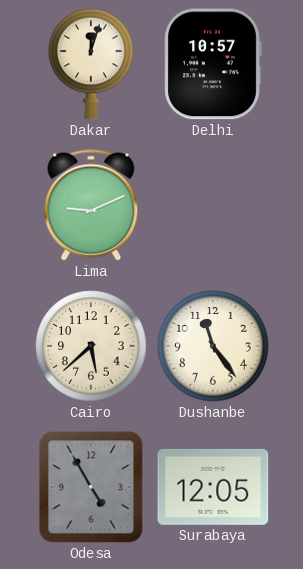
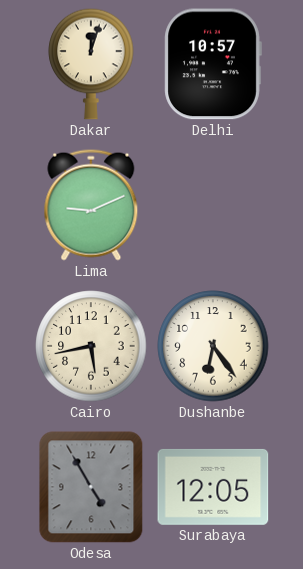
Cairo: 5:38 -> 5:43
Dushanbe: 11:24 -> 6:24
